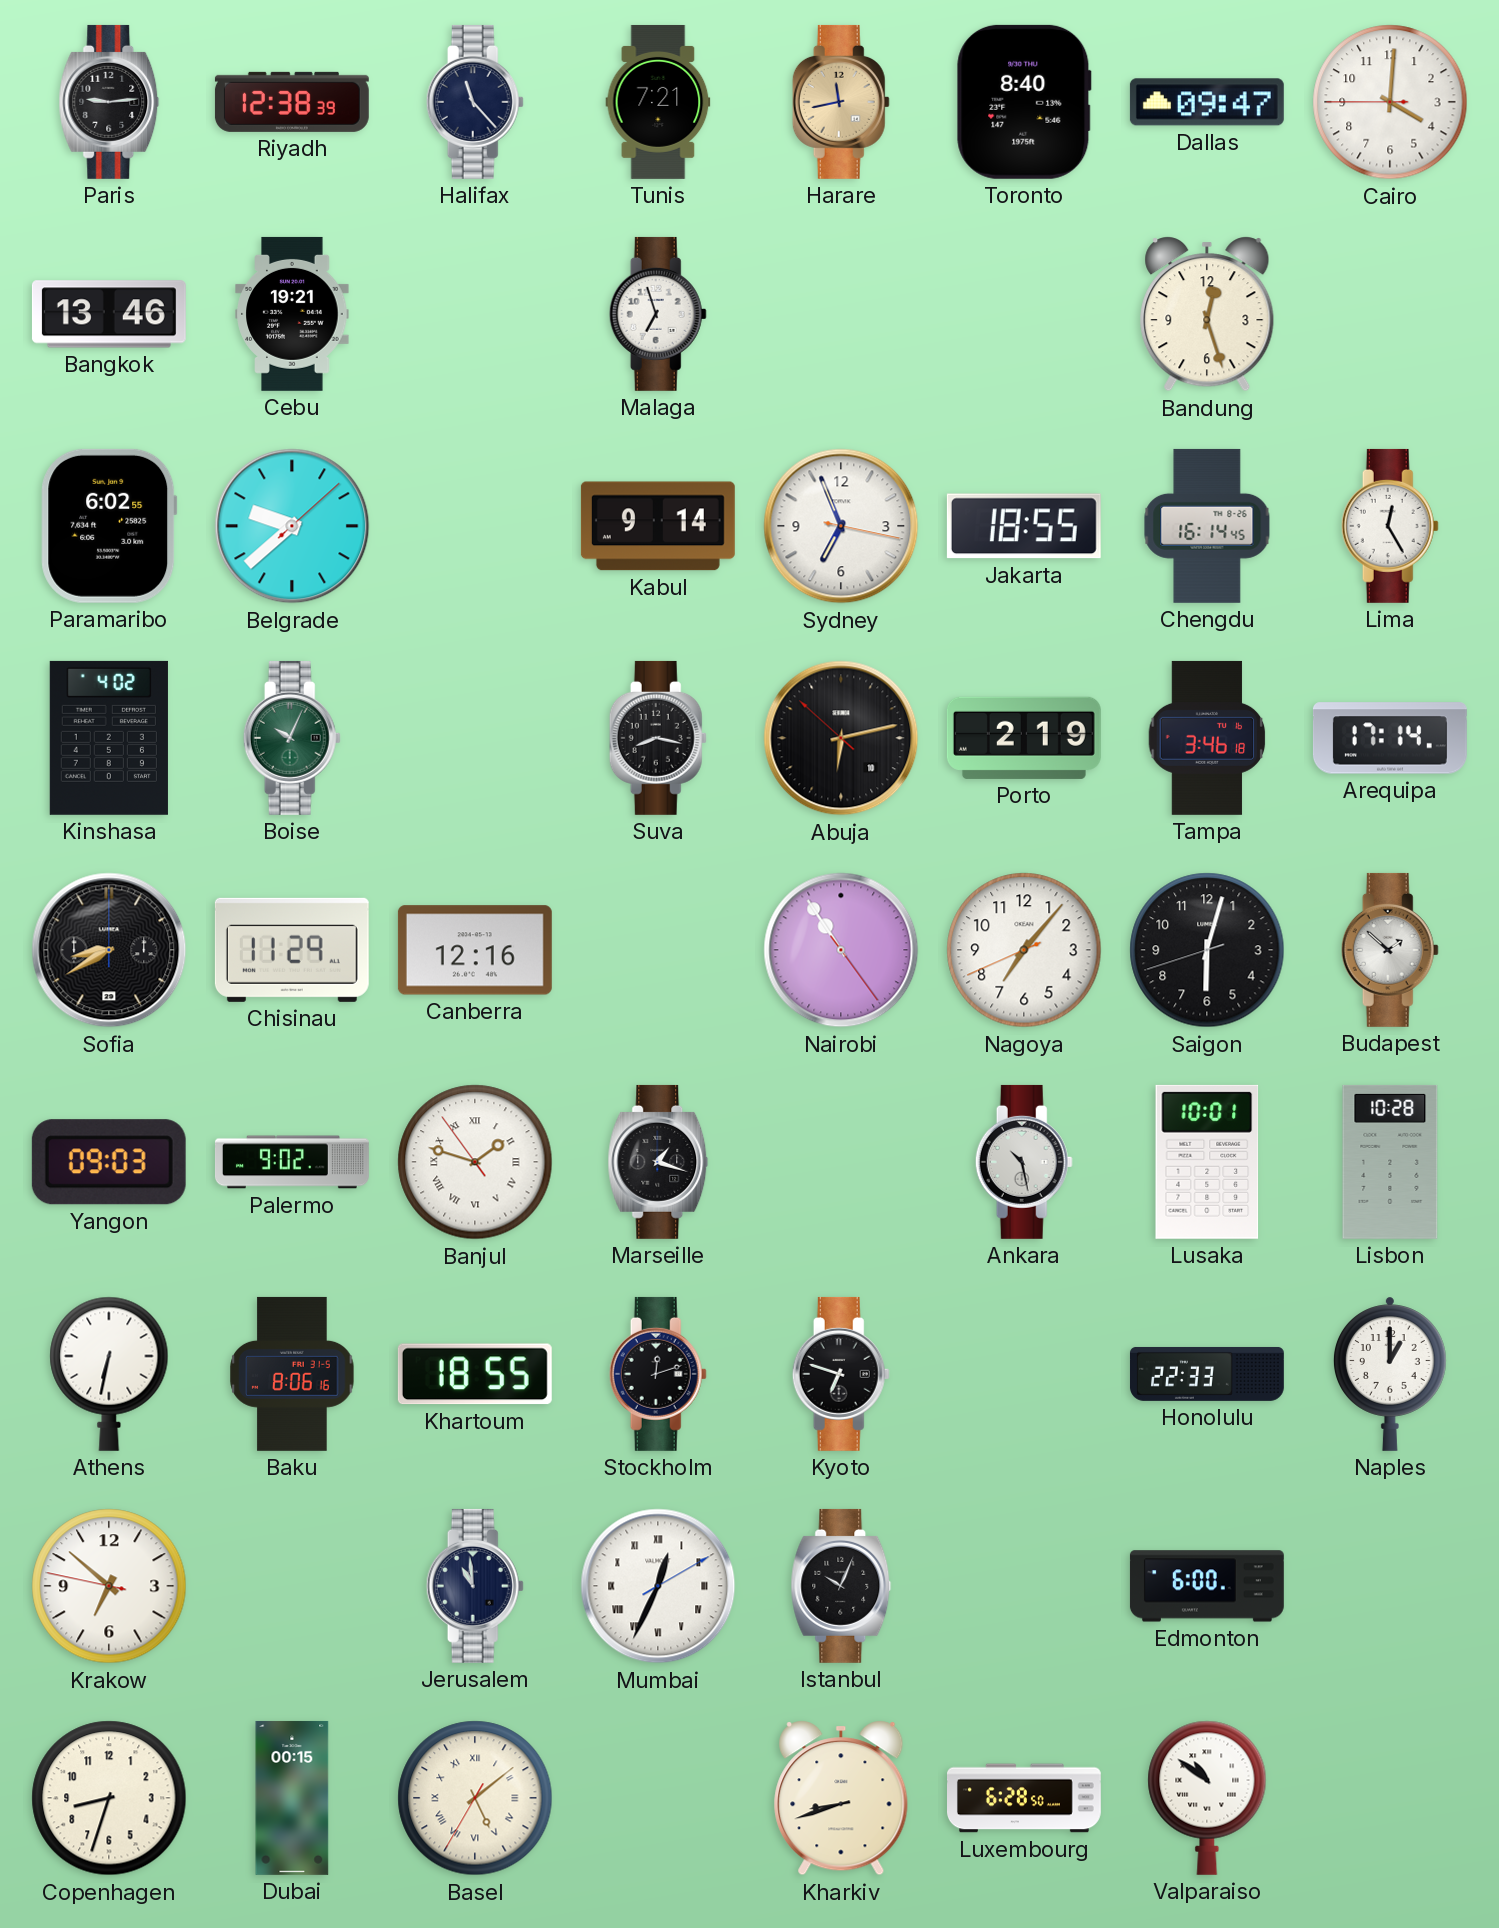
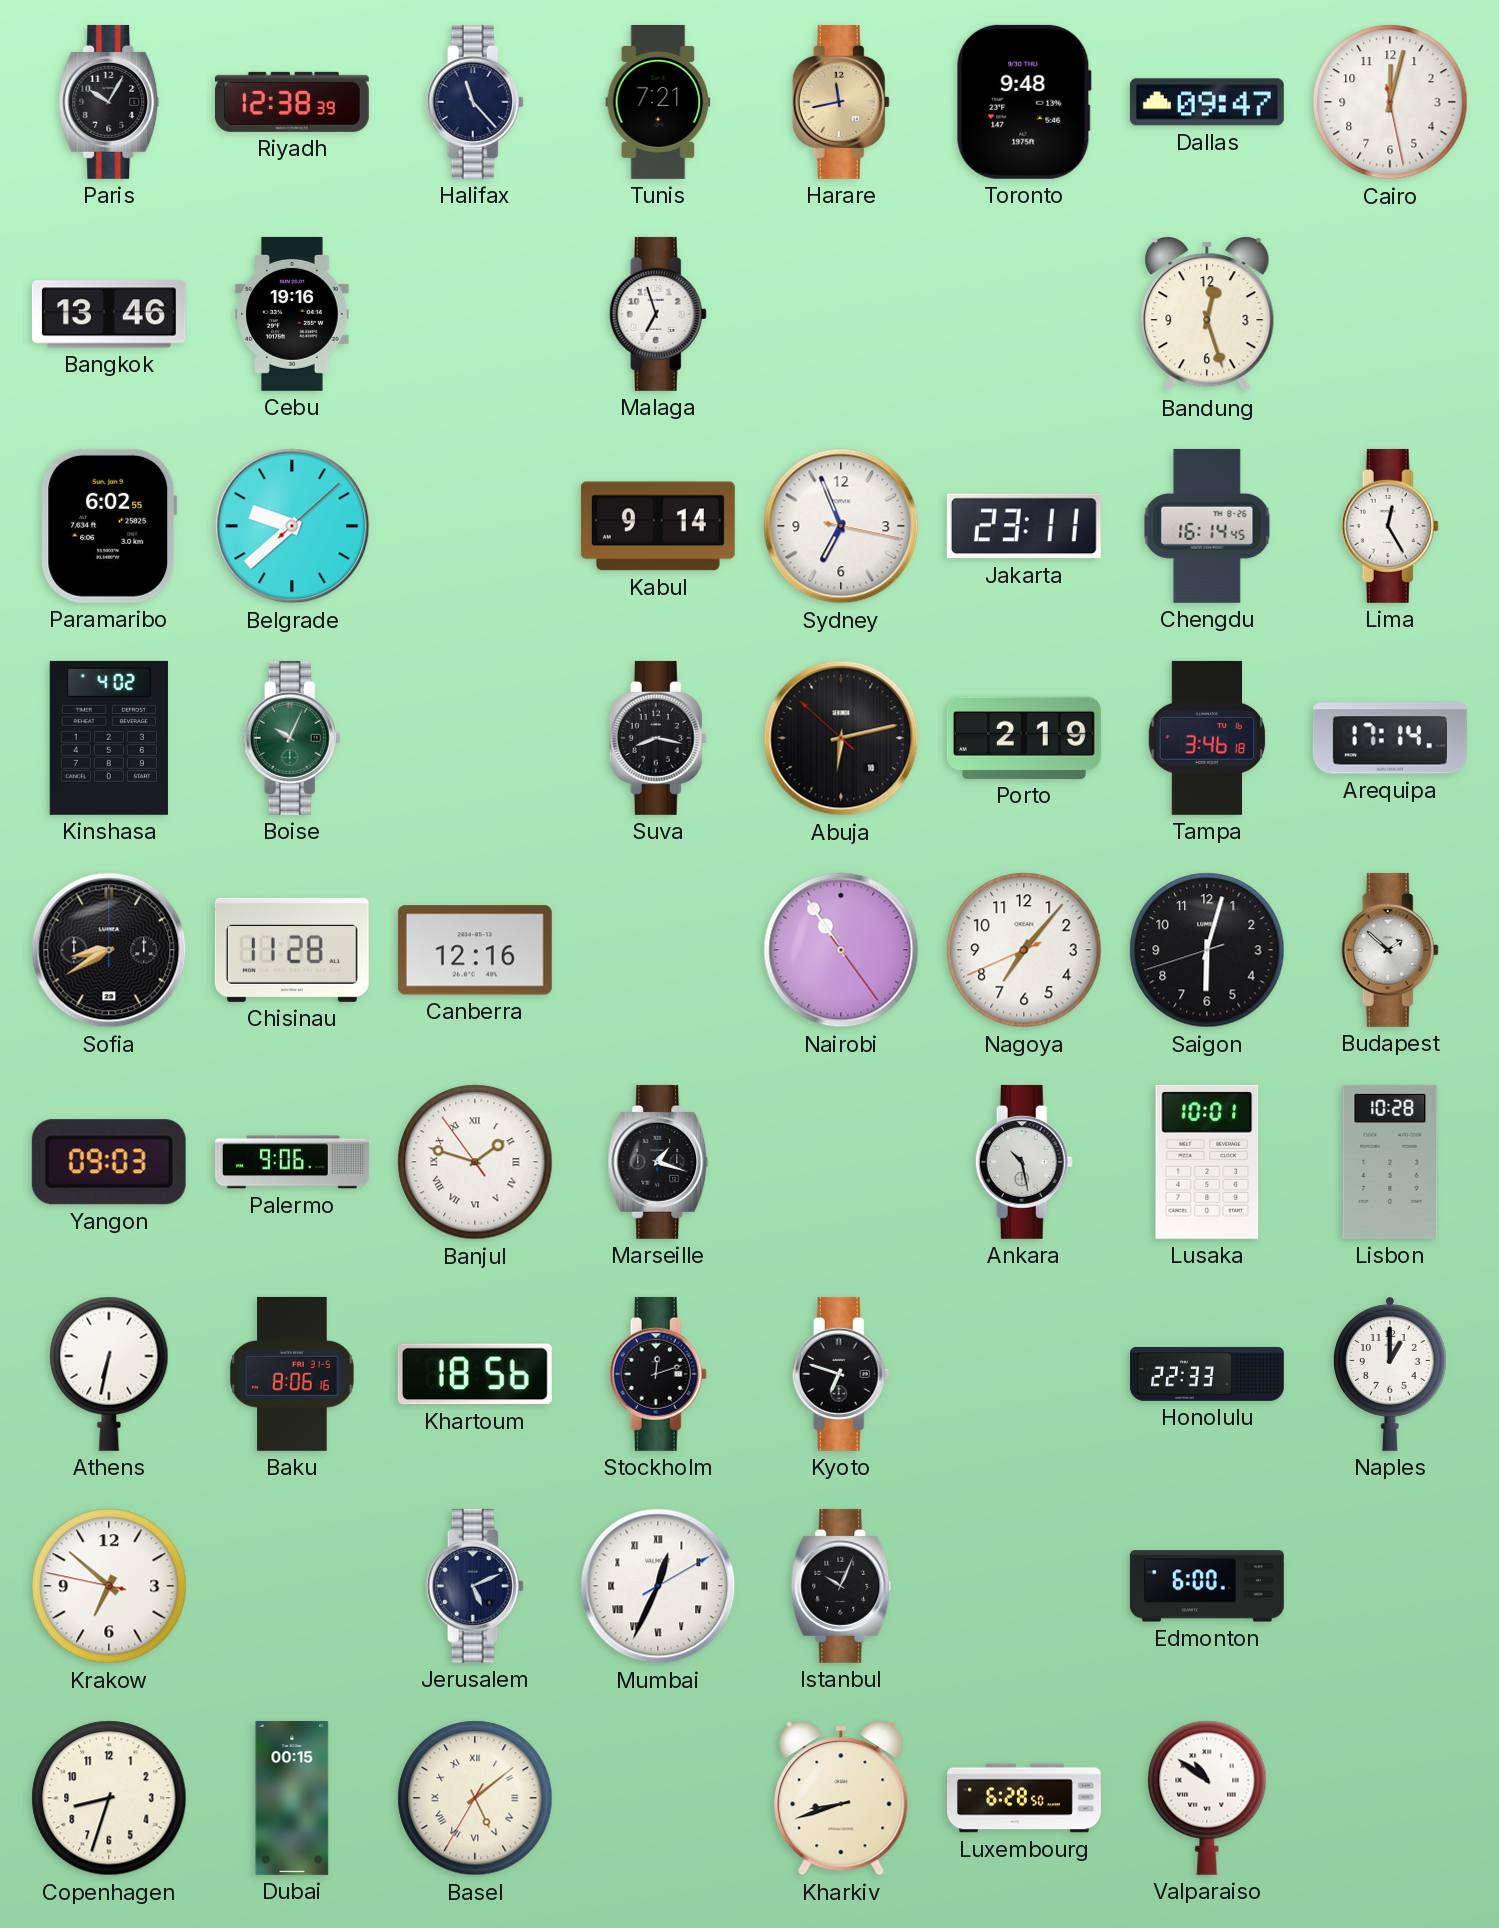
Paris: 9:14 -> 10:05
Toronto: 8:40 -> 9:48
Cairo: 4:00 -> 12:02
Cebu: 19:21 -> 19:16
Jakarta: 18:55 -> 23:11
Chisinau: 11:29 -> 11:28
Palermo: 9:02 -> 9:06
Khartoum: 18:55 -> 18:56
Jerusalem: 10:59 -> 5:11
